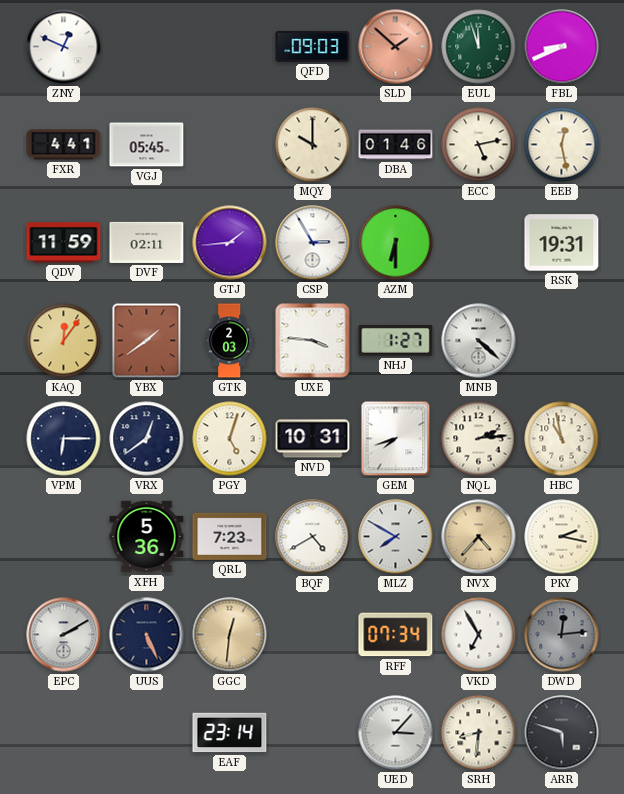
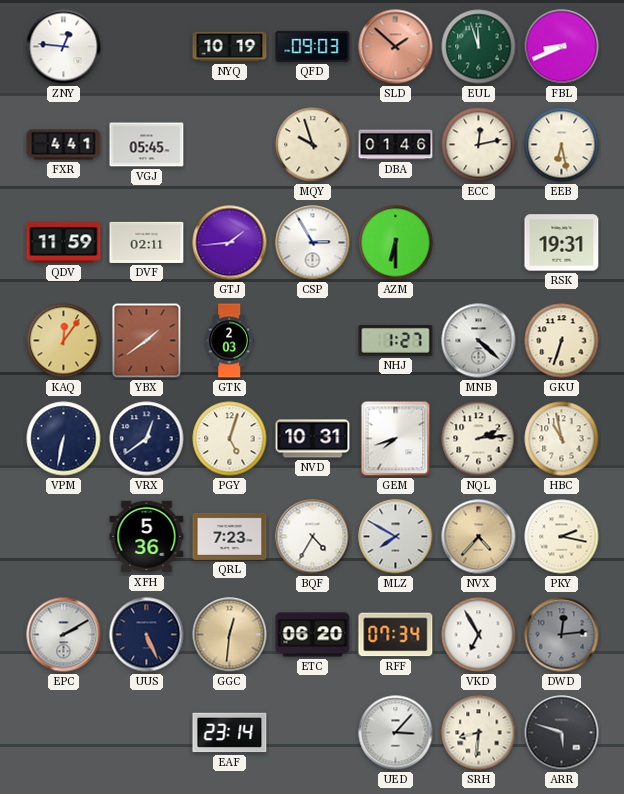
ZNY: 12:49 -> 12:46
NYQ: none -> 10:19
MQY: 10:00 -> 9:57
ECC: 5:13 -> 12:13
EEB: 12:28 -> 6:28
UXE: 3:46 -> none
GKU: none -> 6:33
VPM: 6:15 -> 6:32
BQF: 4:40 -> 4:35
ETC: none -> 06:20
